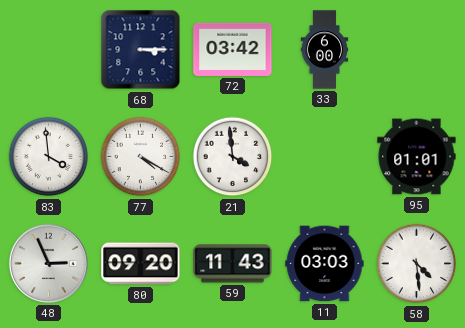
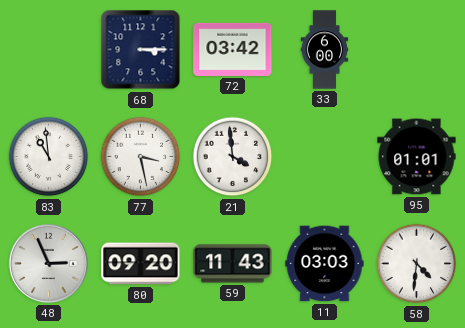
83: 3:59 -> 10:59
77: 4:20 -> 3:28
58: 4:29 -> 4:31
